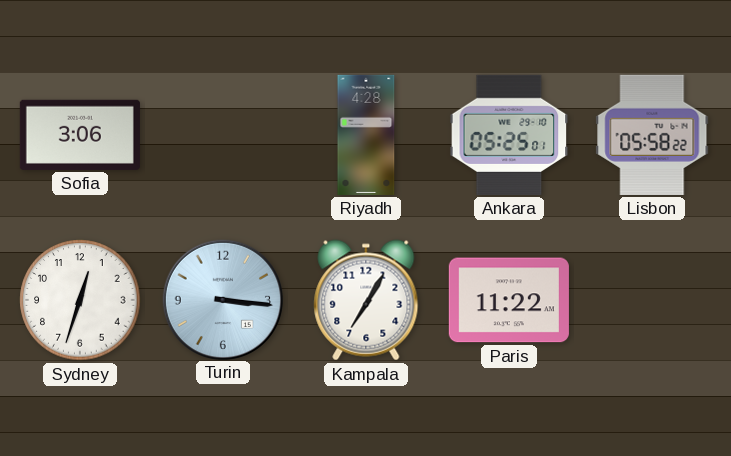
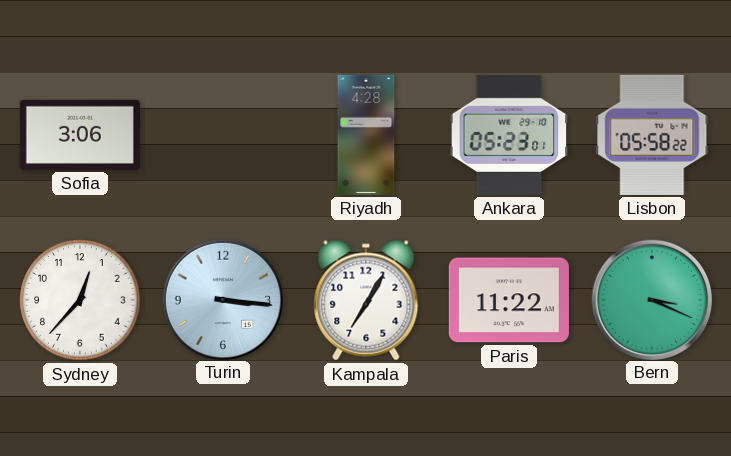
Ankara: 05:25 -> 05:23
Sydney: 12:33 -> 12:37
Bern: none -> 3:19
